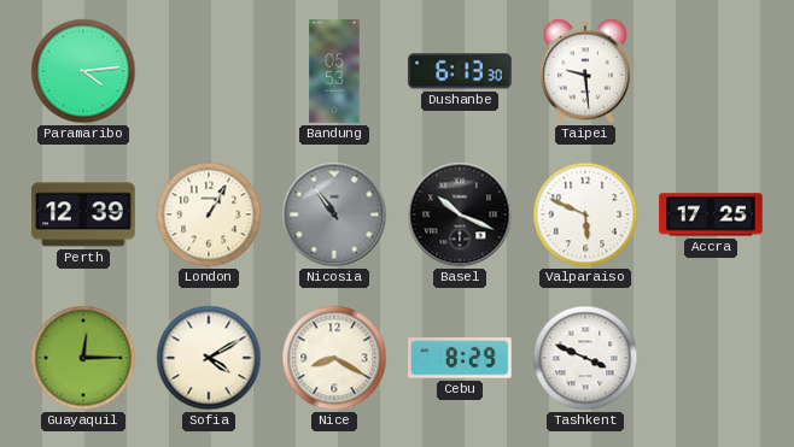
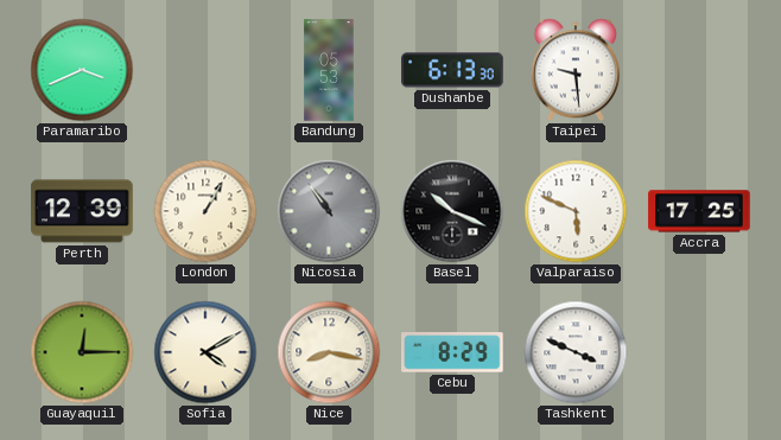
Paramaribo: 4:14 -> 3:41
Nice: 8:20 -> 8:17
